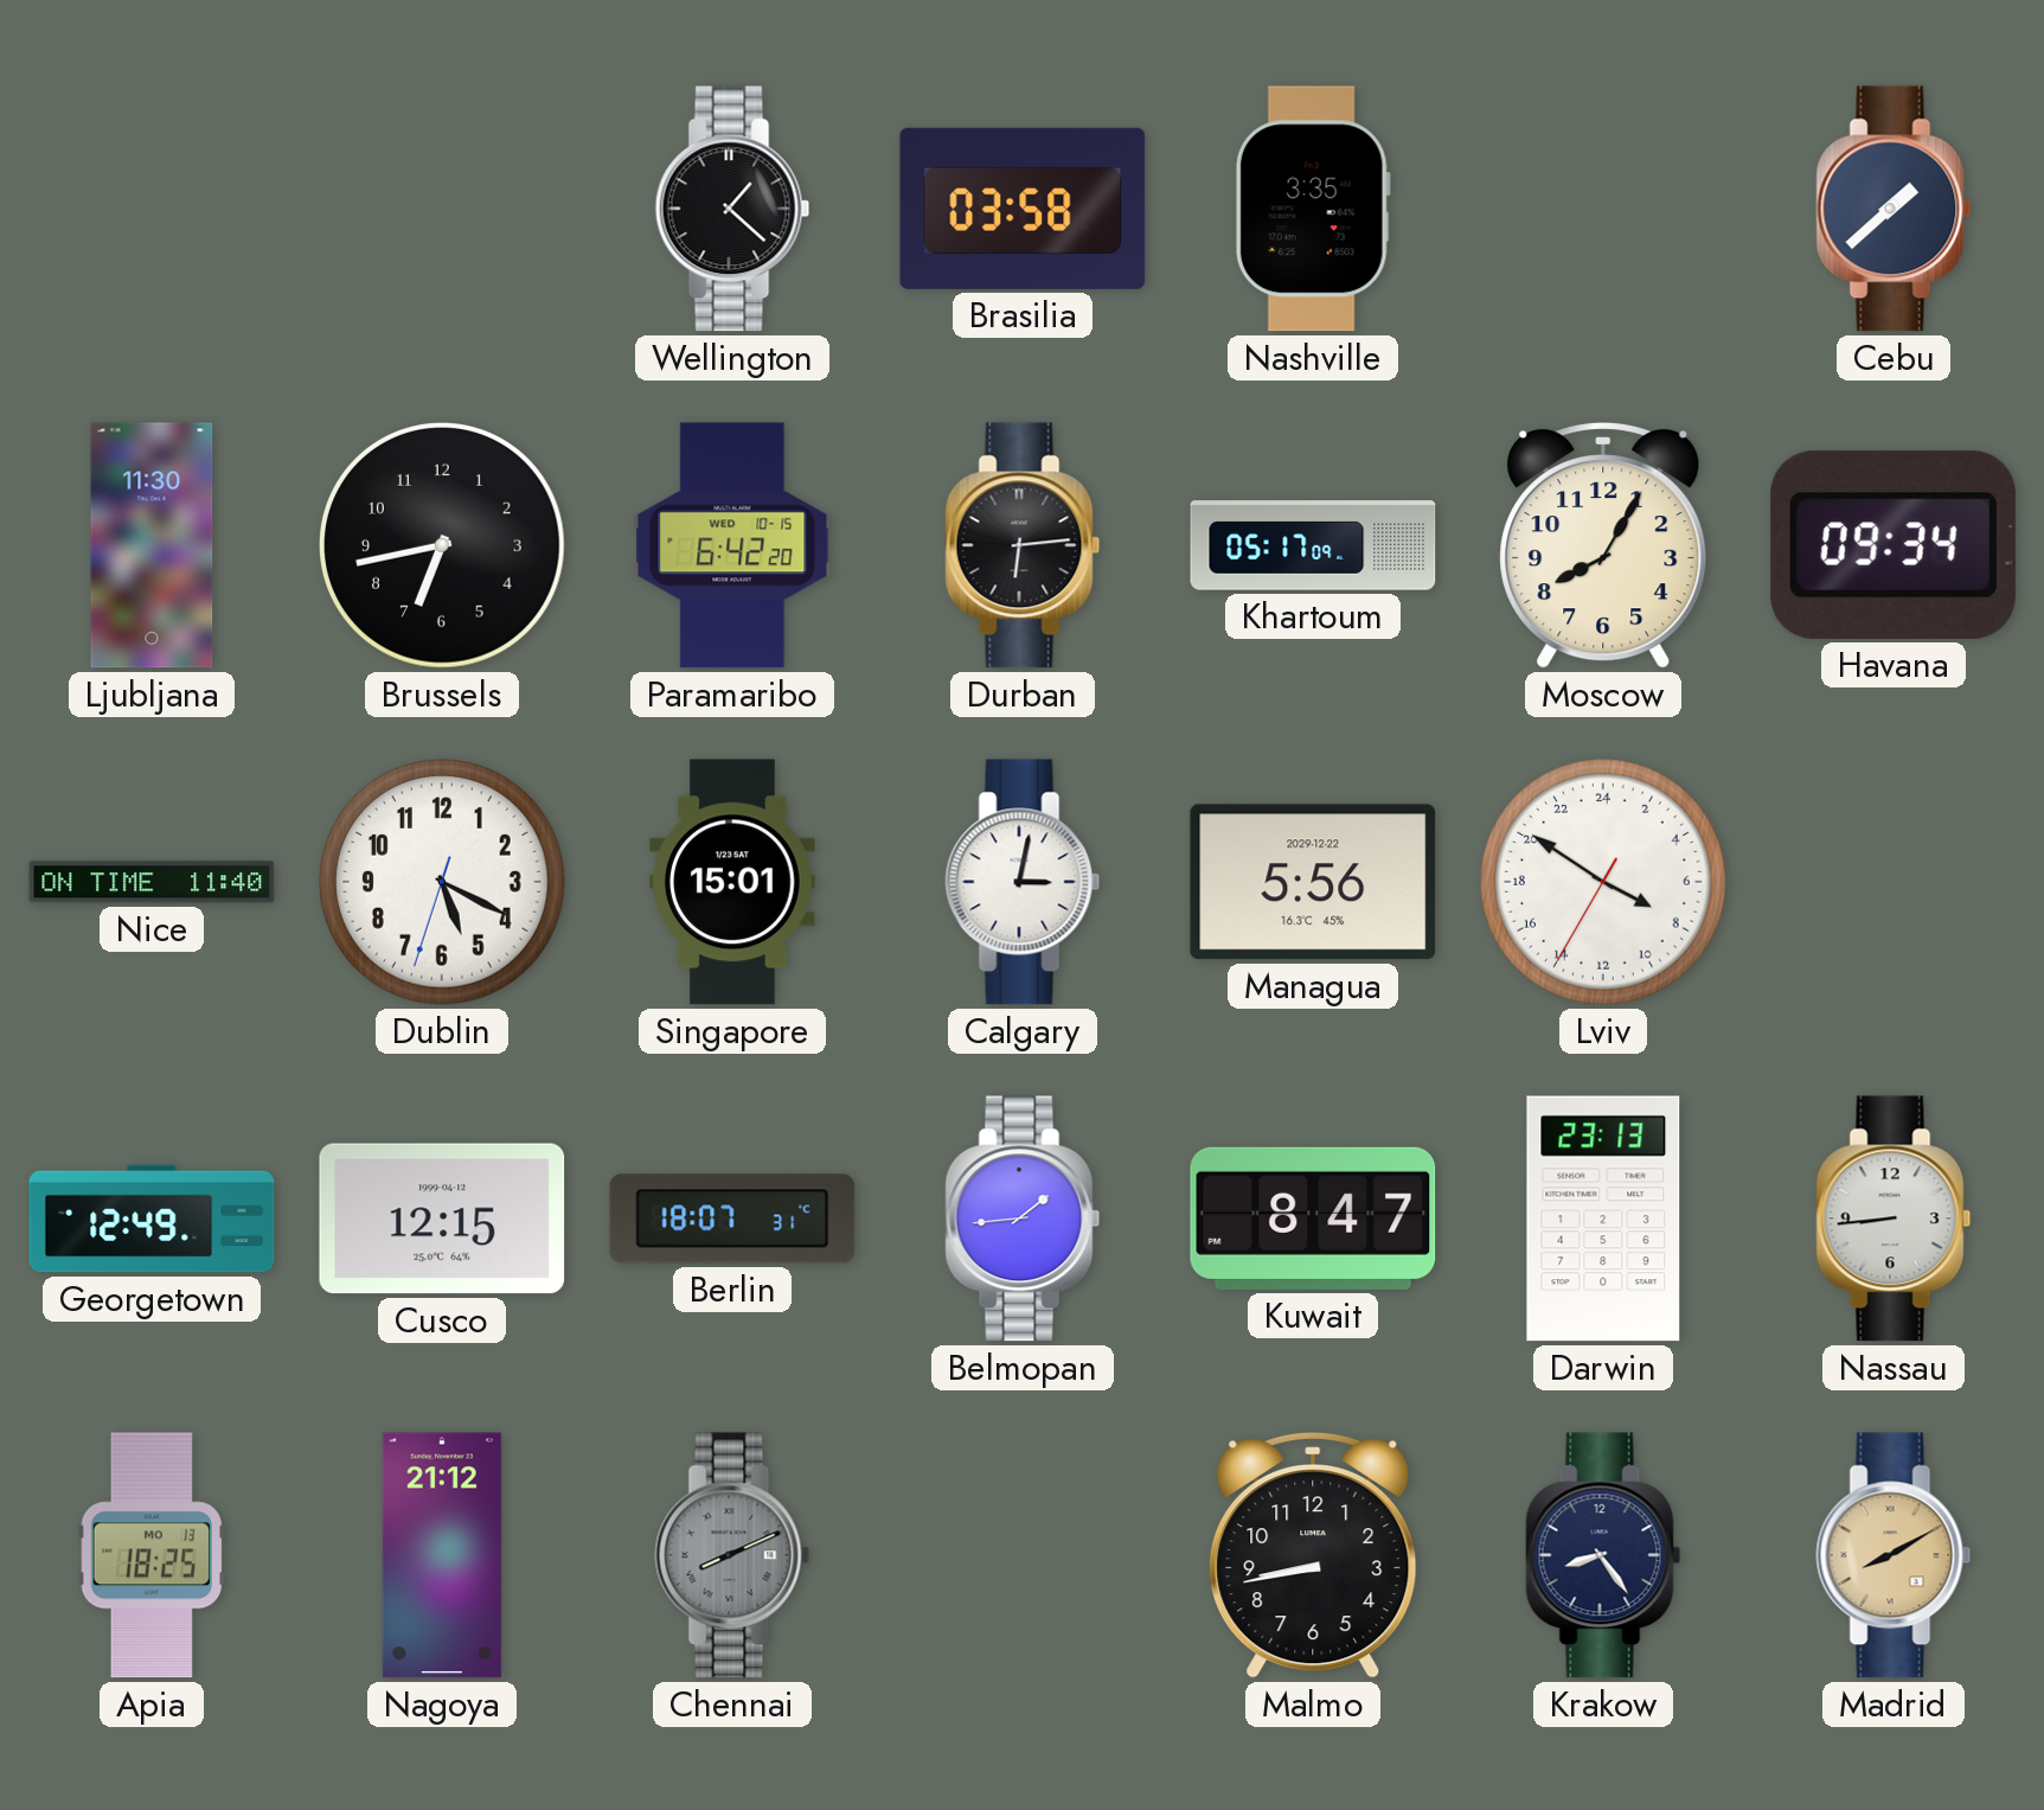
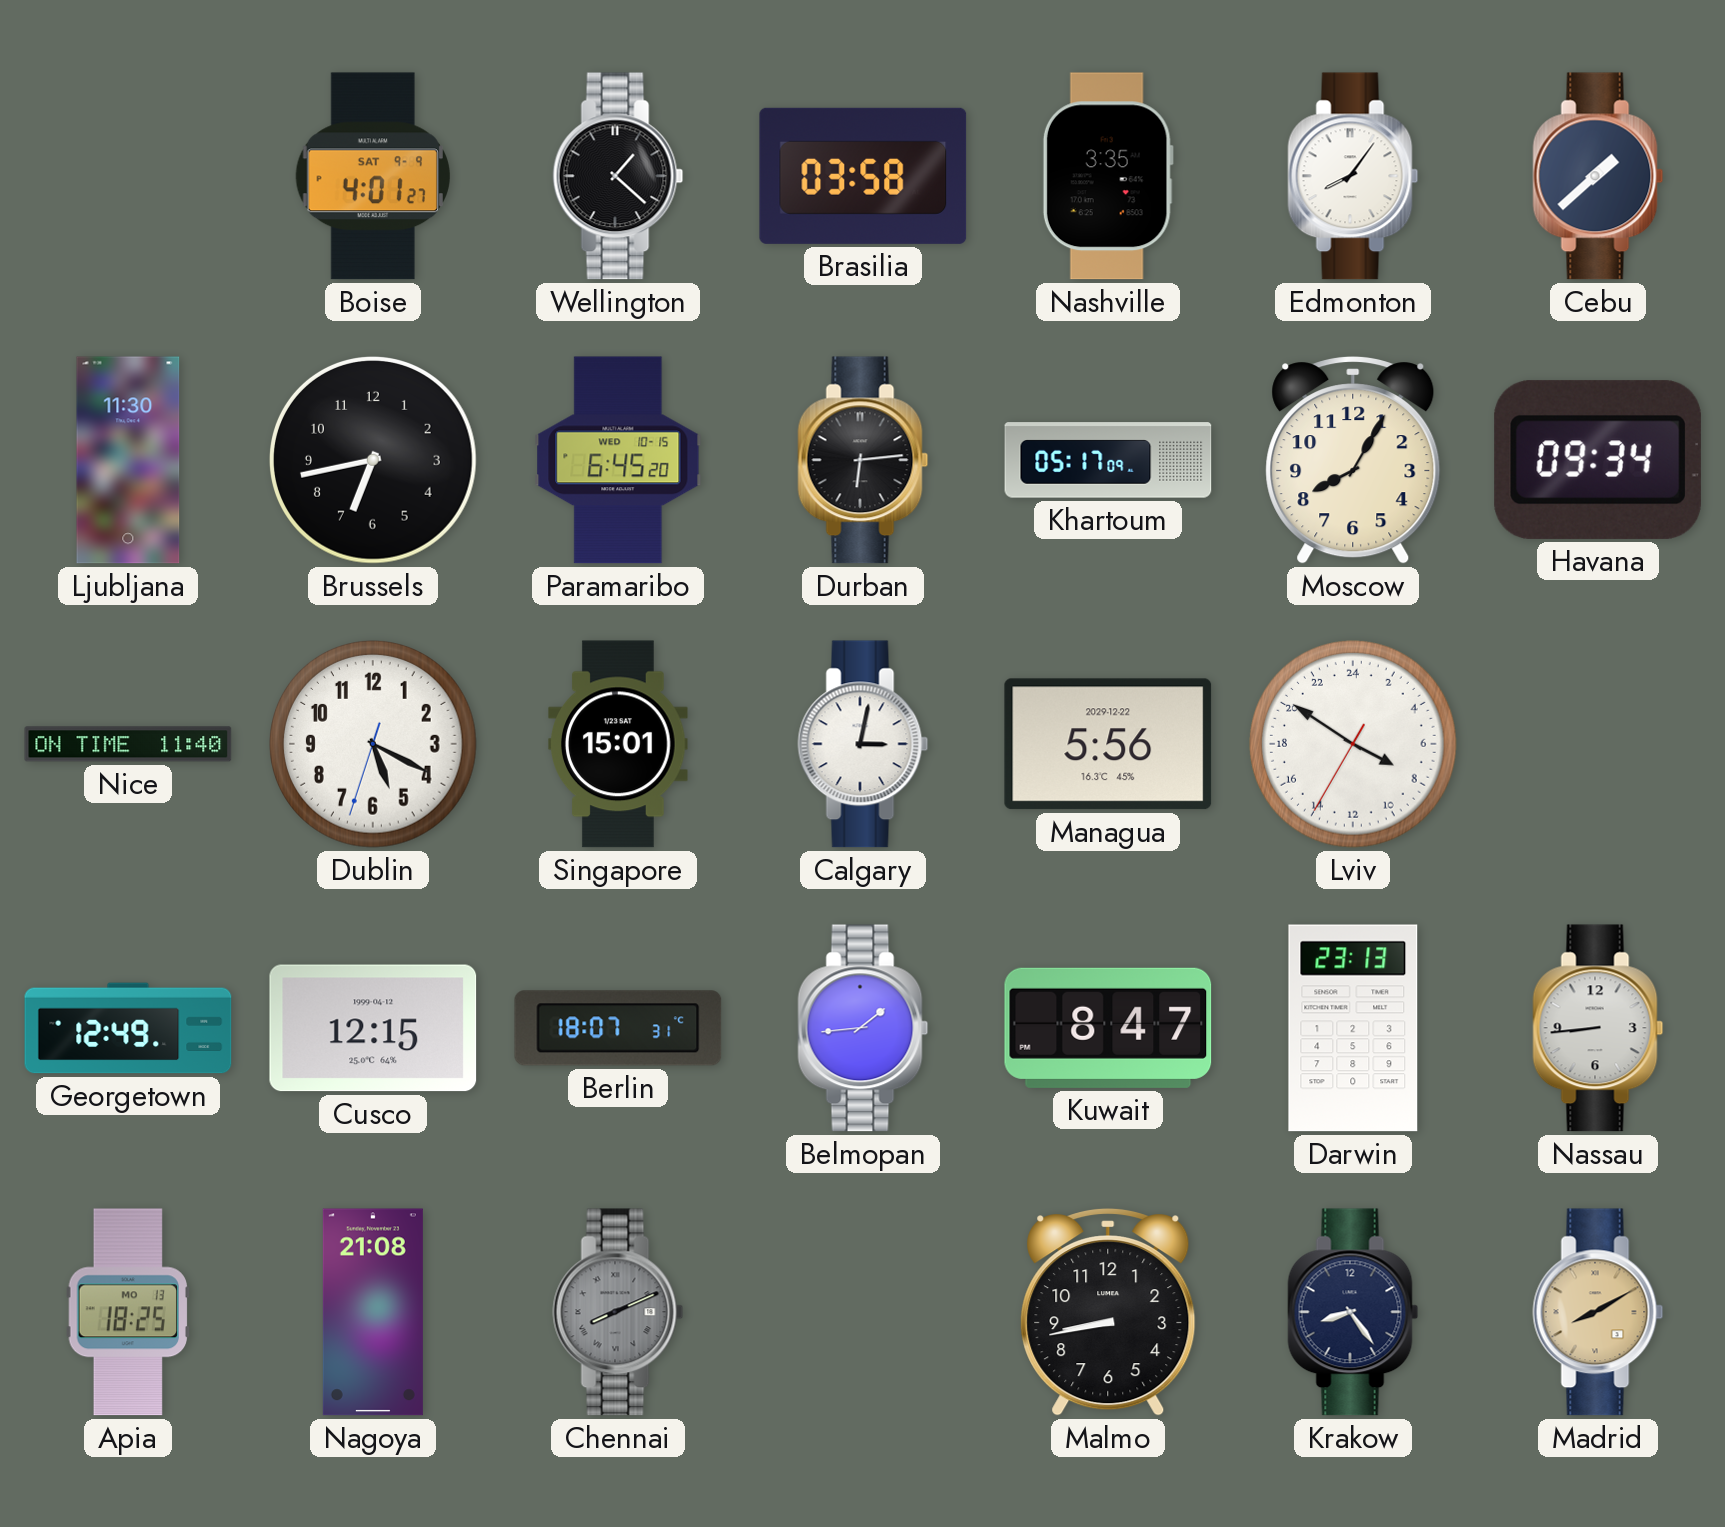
Boise: none -> 4:01
Edmonton: none -> 8:06
Paramaribo: 6:42 -> 6:45
Nagoya: 21:12 -> 21:08
